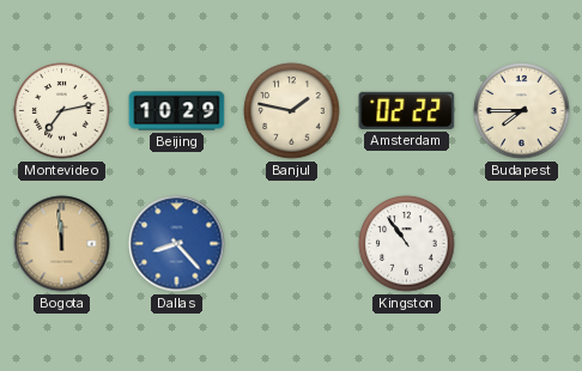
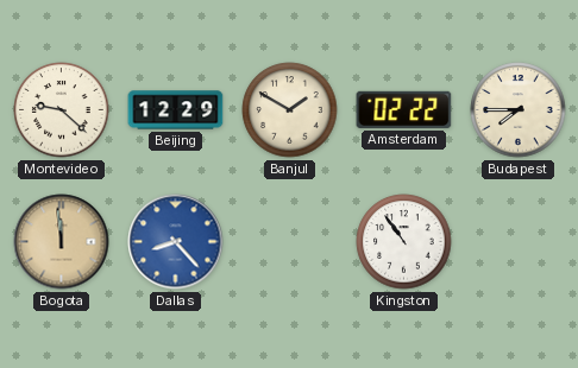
Montevideo: 7:13 -> 9:22
Beijing: 10:29 -> 12:29
Banjul: 1:47 -> 1:50
